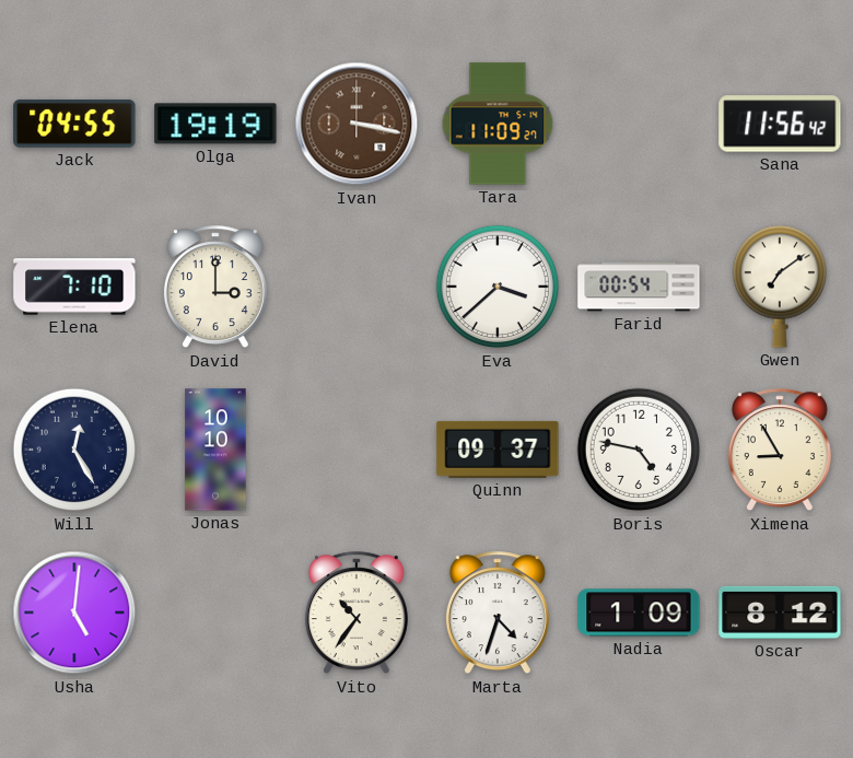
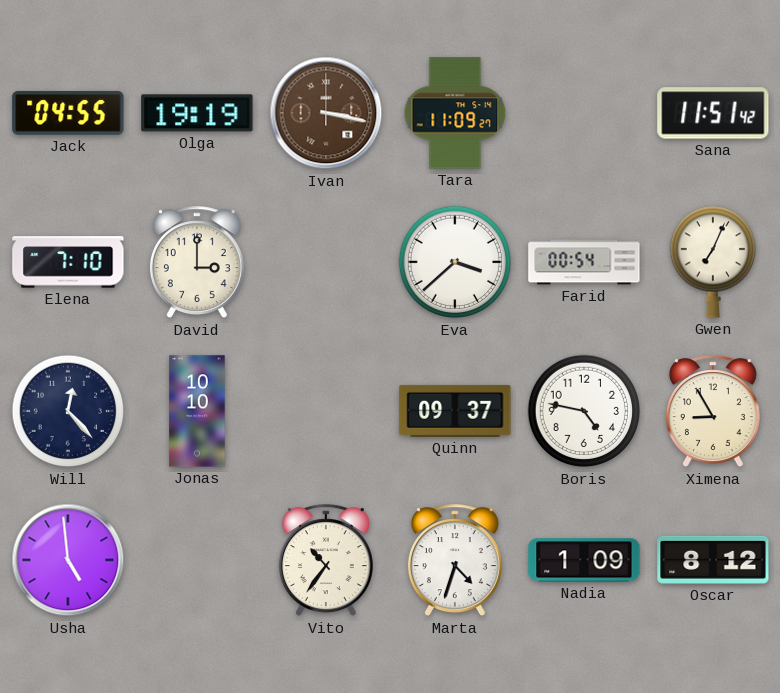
Sana: 11:56 -> 11:51
Gwen: 7:09 -> 7:04
Will: 12:25 -> 12:23
Usha: 5:01 -> 4:59
